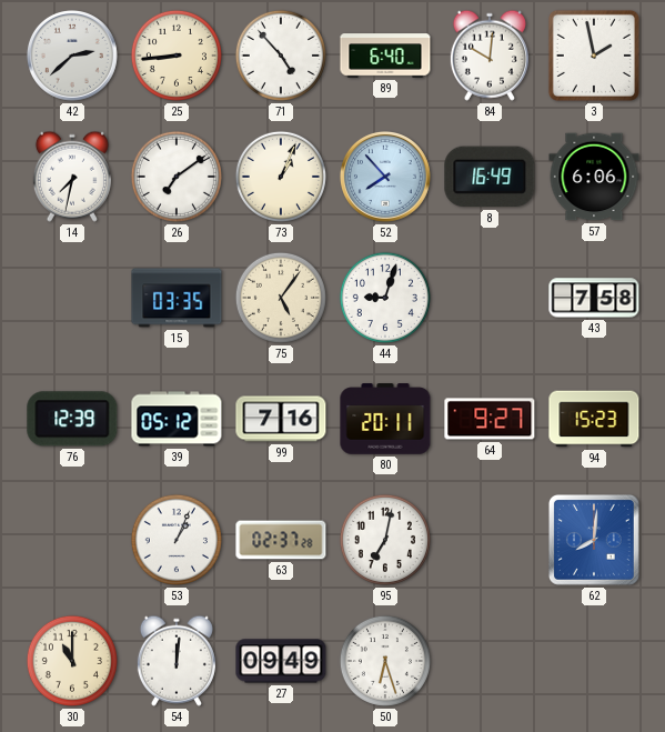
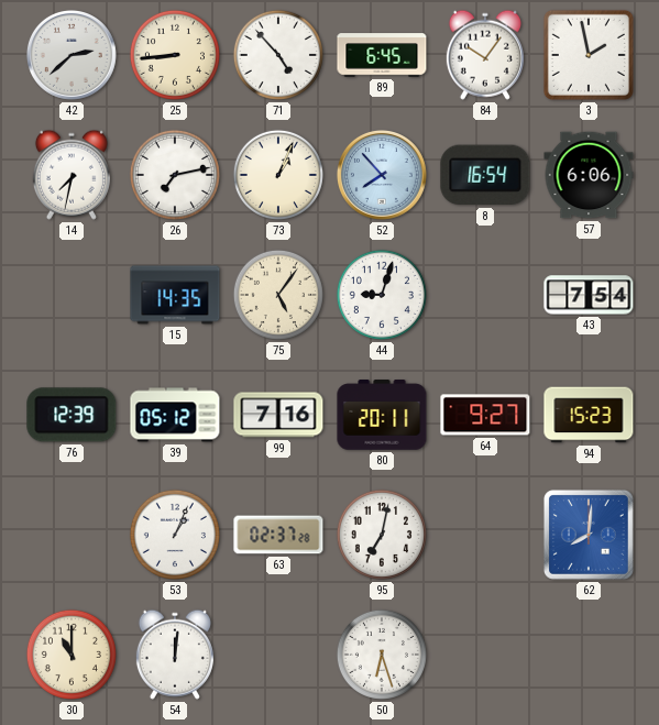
89: 6:40 -> 6:45
84: 10:01 -> 10:06
26: 7:09 -> 7:13
8: 16:49 -> 16:54
15: 03:35 -> 14:35
43: 7:58 -> 7:54
27: 09:49 -> none
